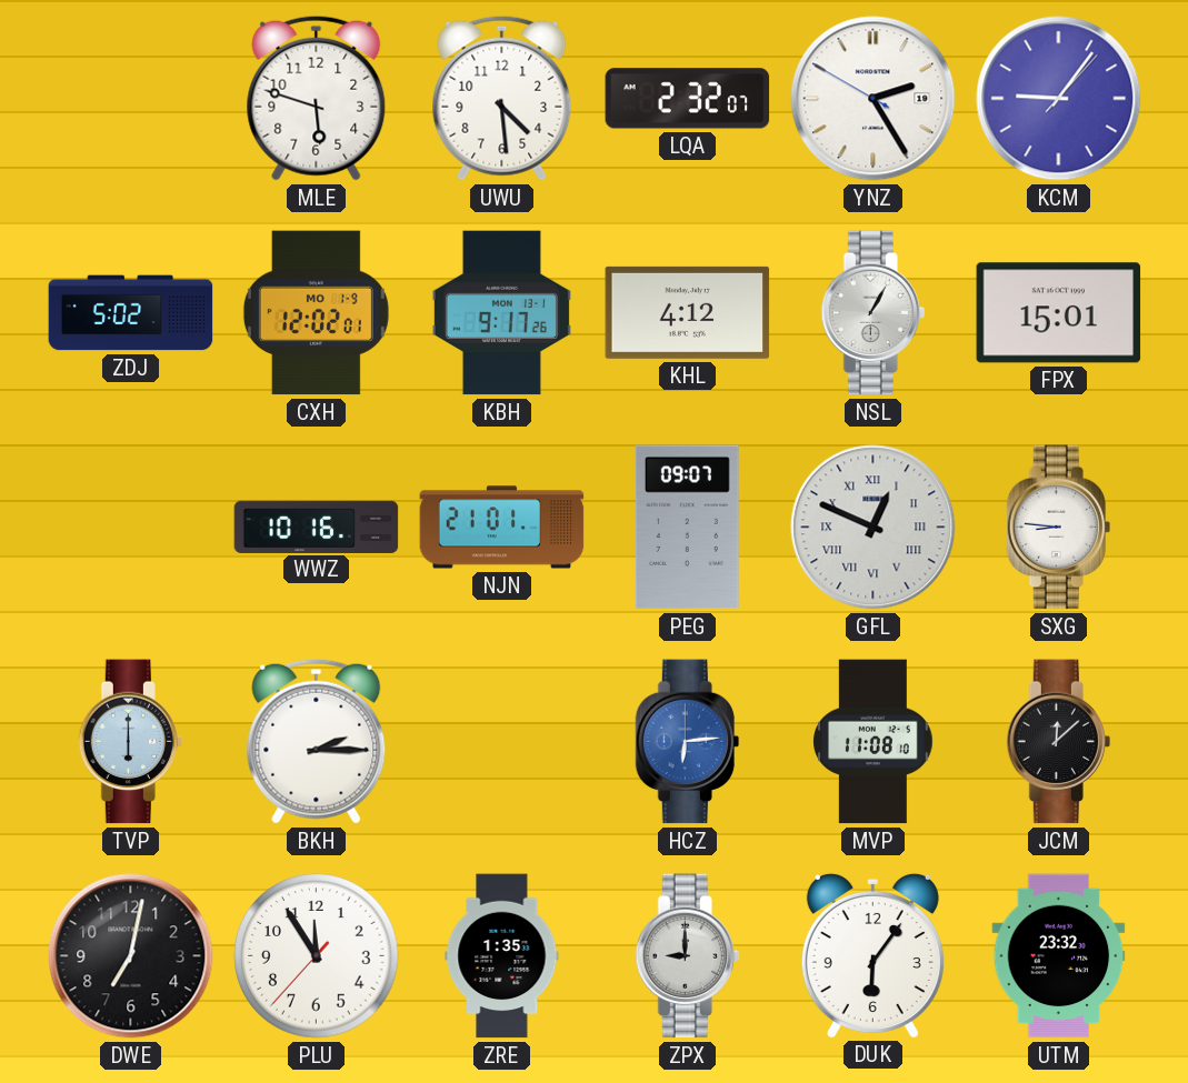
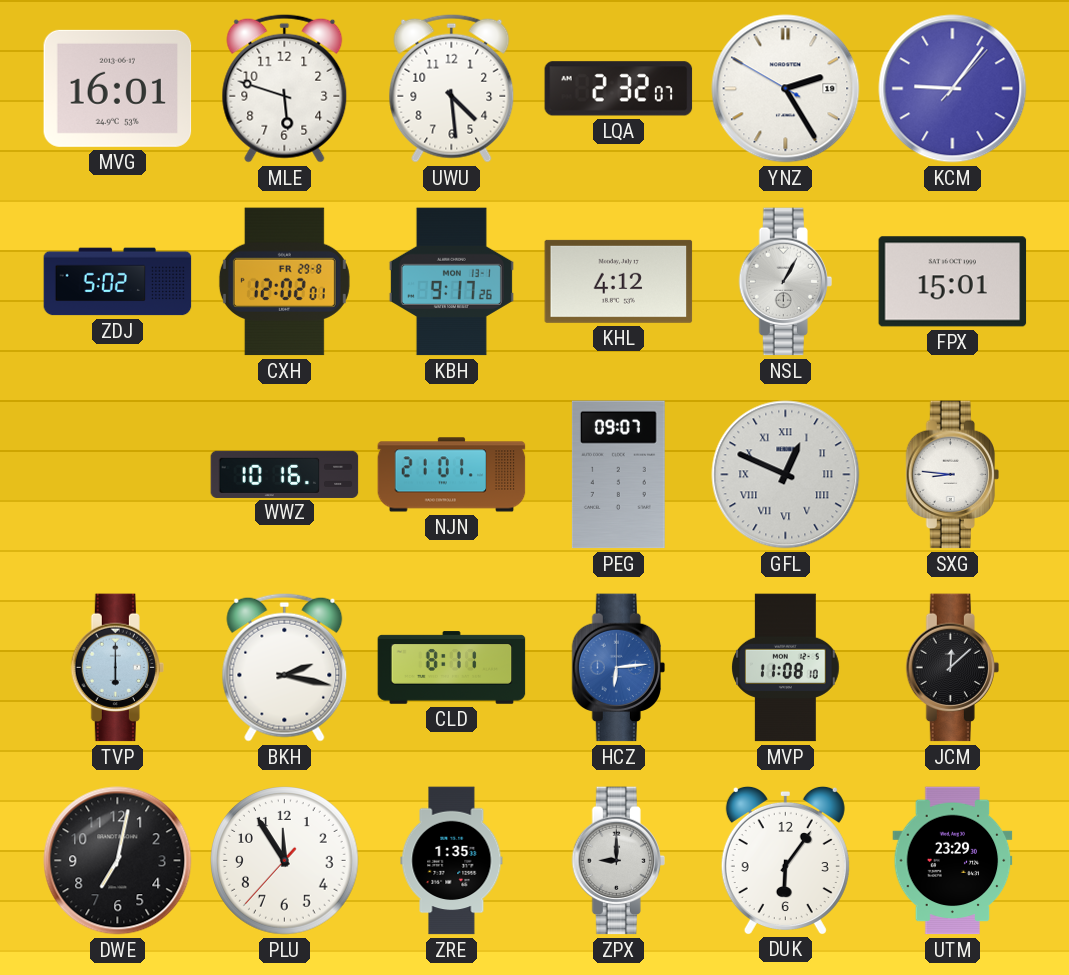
MVG: none -> 16:01
CXH date: MO 1-9 -> FR 29-8
BKH: 2:15 -> 2:17
CLD: none -> 8:11
UTM: 23:32 -> 23:29
